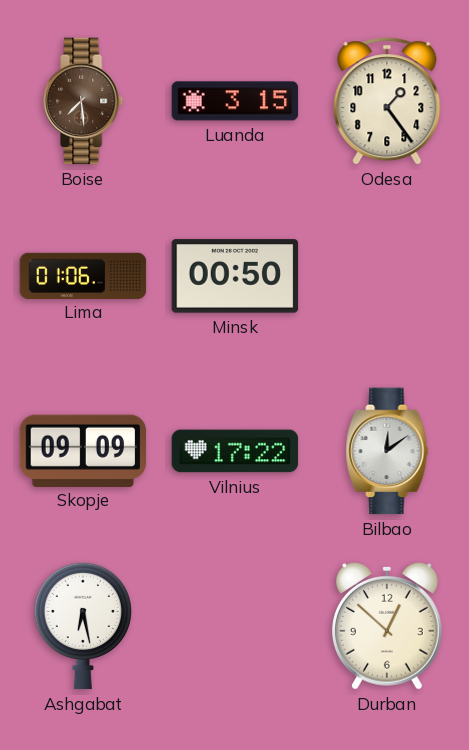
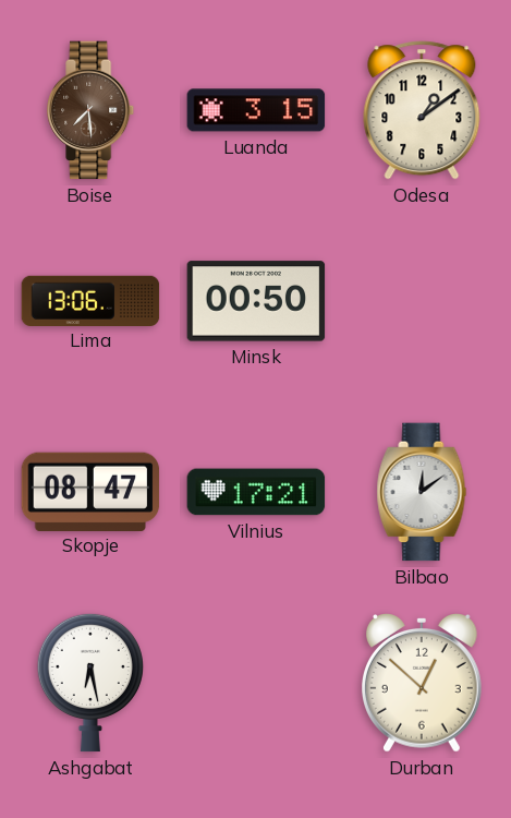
Odesa: 1:24 -> 1:09
Lima: 01:06 -> 13:06
Skopje: 09:09 -> 08:47
Vilnius: 17:22 -> 17:21
